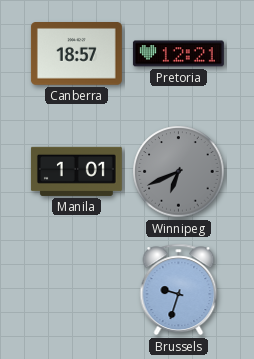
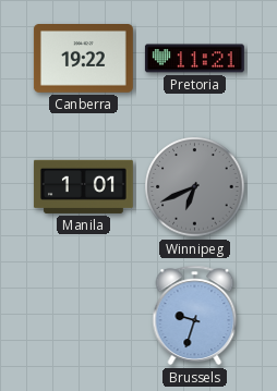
Canberra: 18:57 -> 19:22
Pretoria: 12:21 -> 11:21
